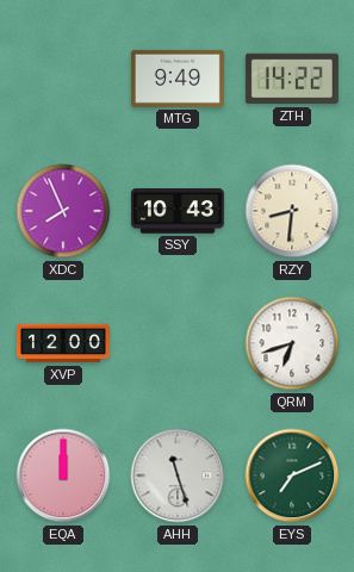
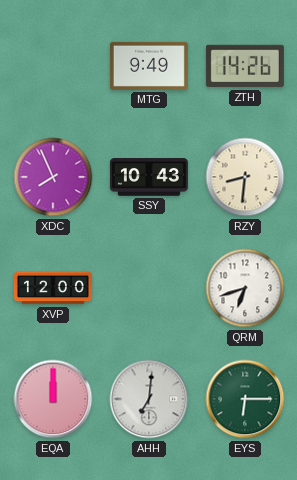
ZTH: 14:22 -> 14:26
AHH: 11:27 -> 7:01
EYS: 7:11 -> 6:15
